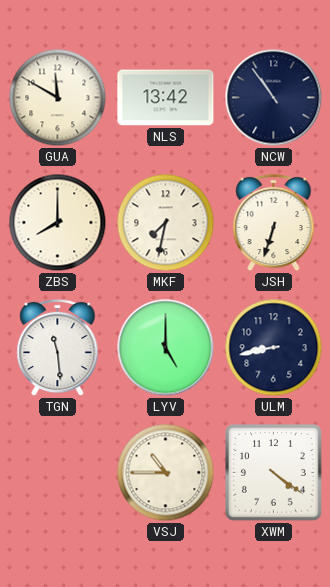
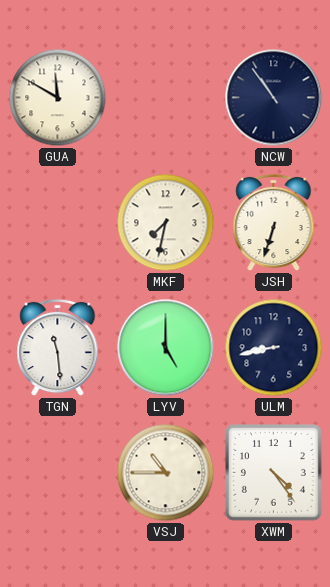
NLS: 13:42 -> none
ZBS: 8:00 -> none
XWM: 4:21 -> 4:24
